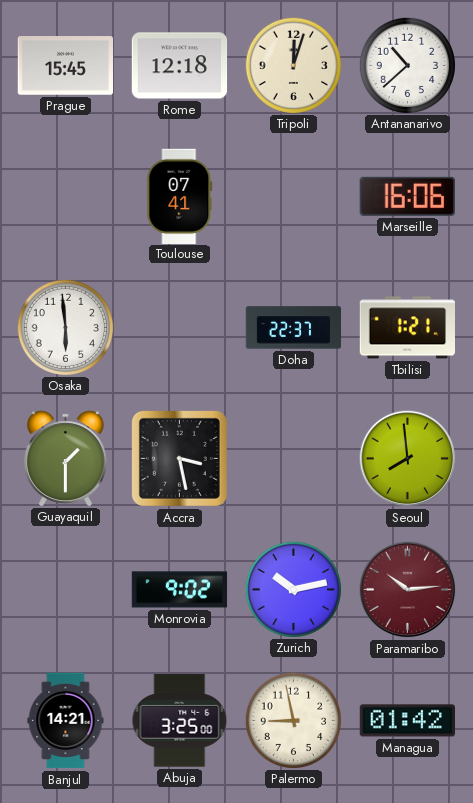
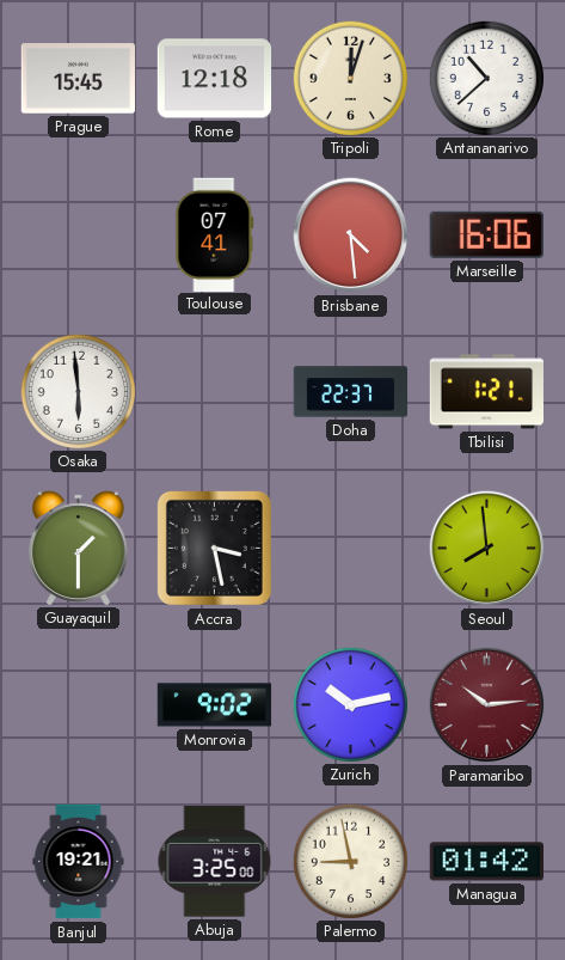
Brisbane: none -> 4:29
Banjul: 14:21 -> 19:21
